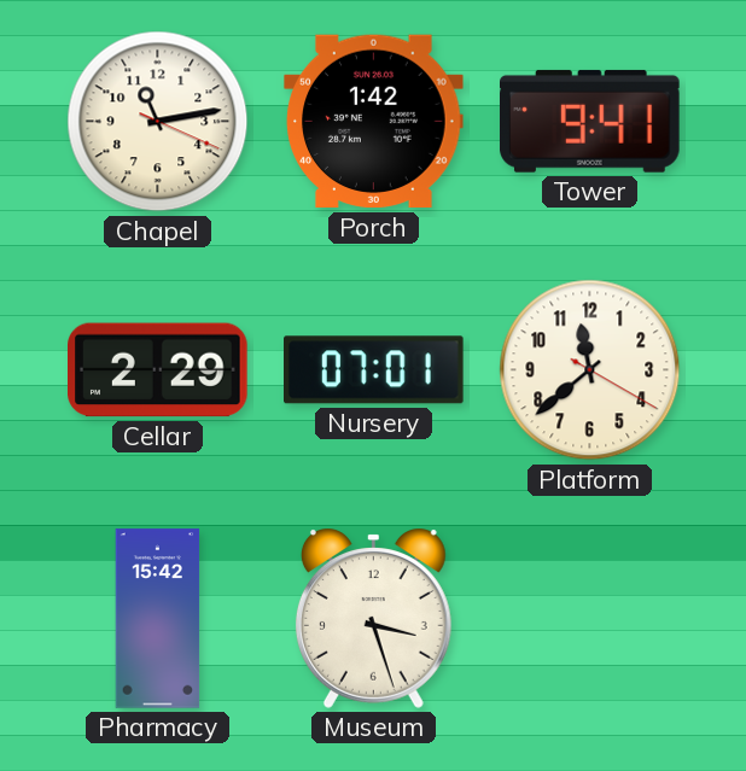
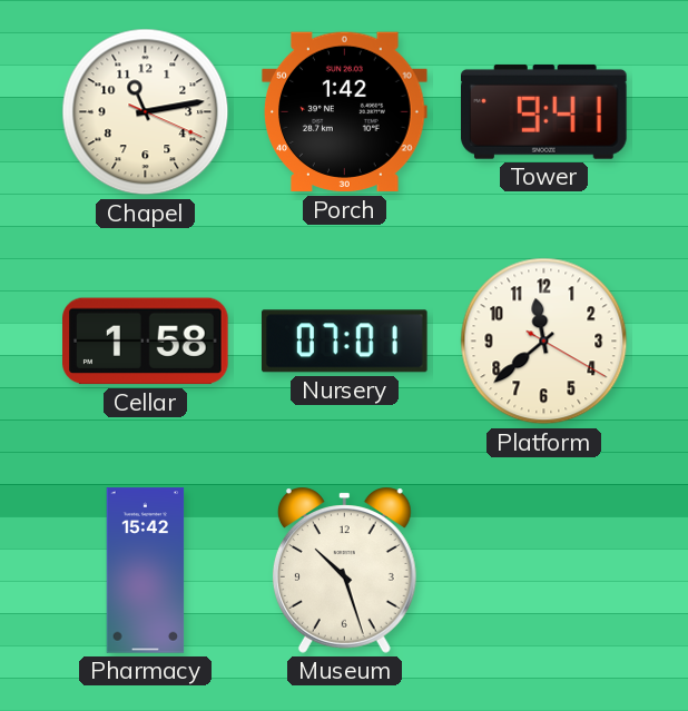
Cellar: 2:29 -> 1:58
Museum: 3:27 -> 10:27
